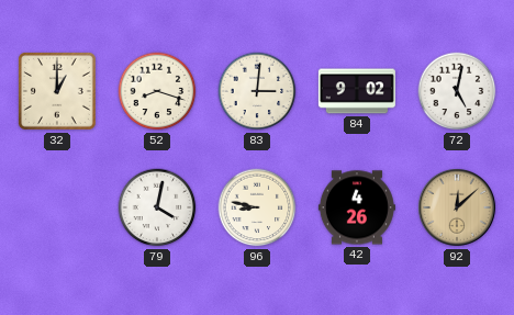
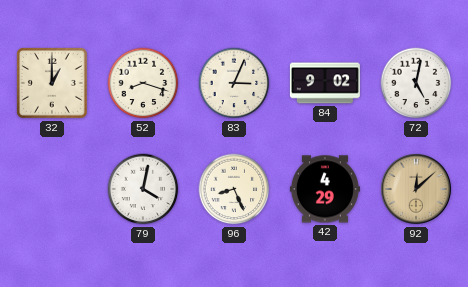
83: 3:01 -> 3:04
96: 8:47 -> 8:26
42: 4:26 -> 4:29
